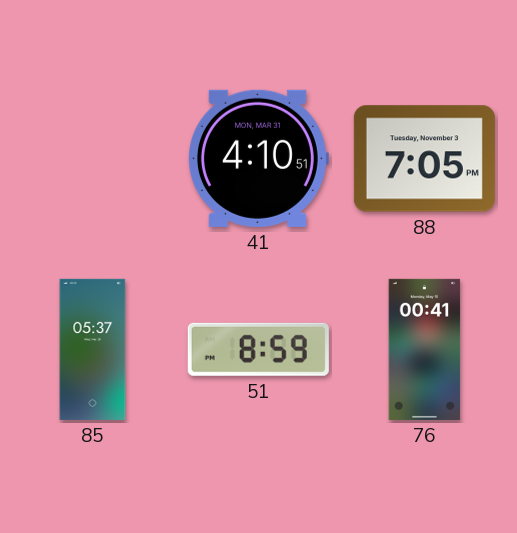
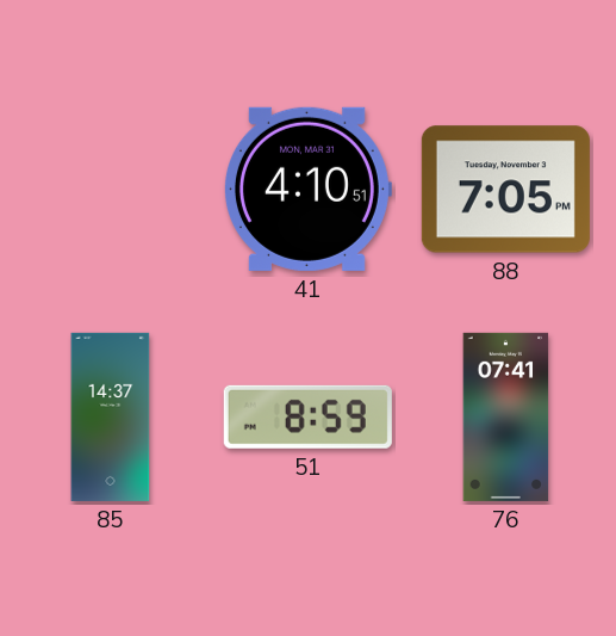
85: 05:37 -> 14:37
76: 00:41 -> 07:41
